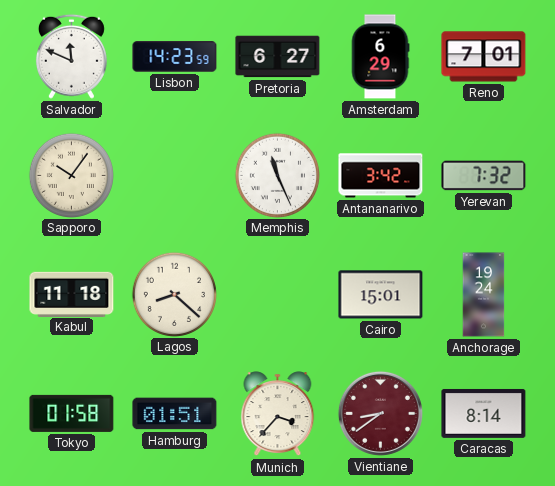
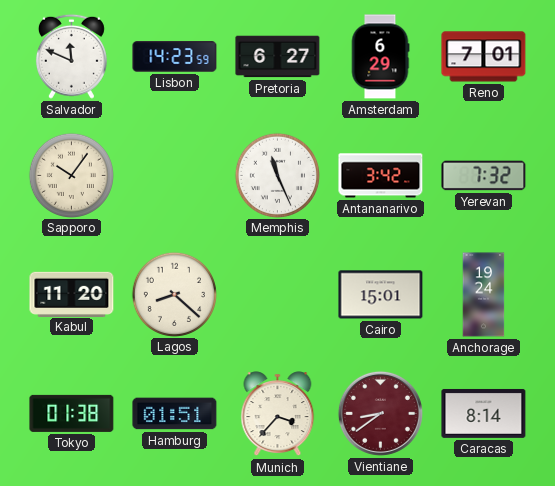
Kabul: 11:18 -> 11:20
Tokyo: 01:58 -> 01:38
